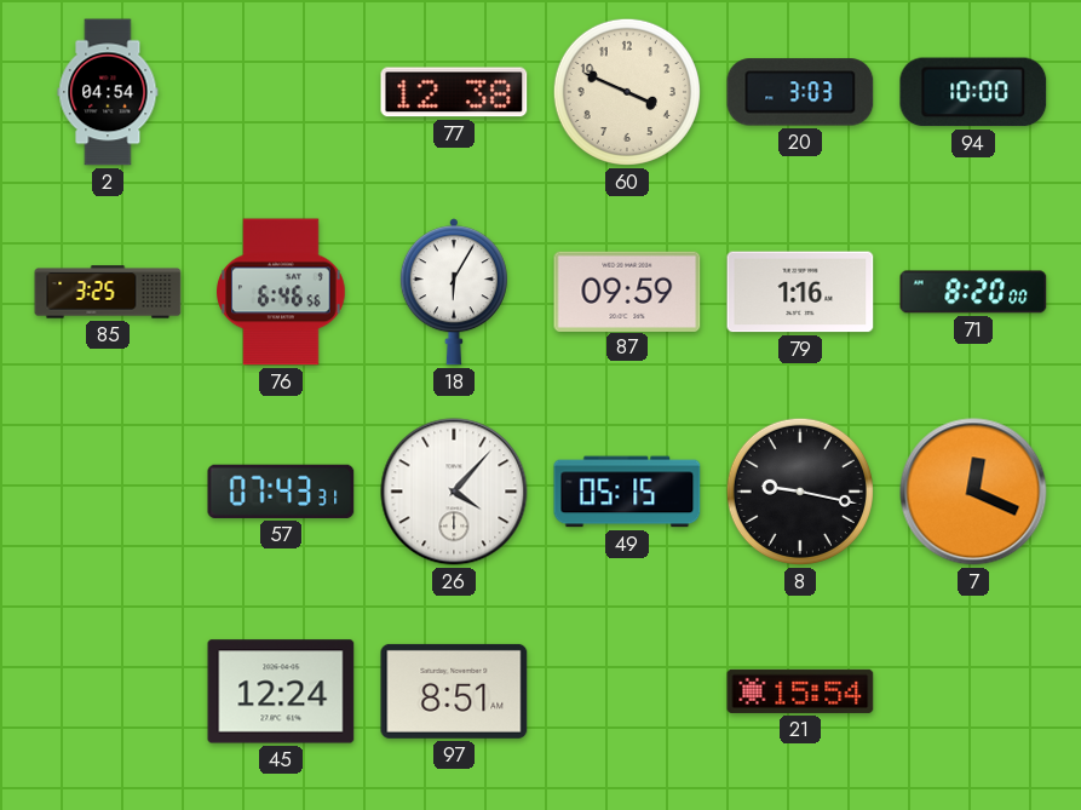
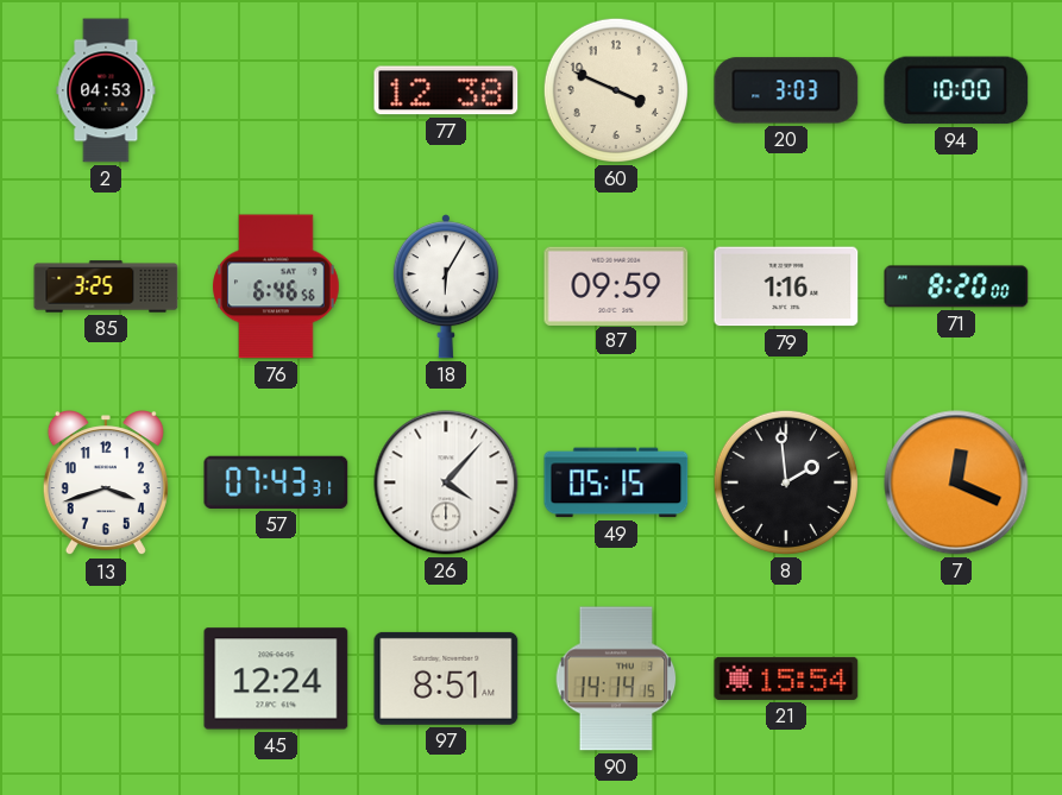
2: 04:54 -> 04:53
13: none -> 3:42
8: 9:17 -> 1:59
90: none -> 14:14
